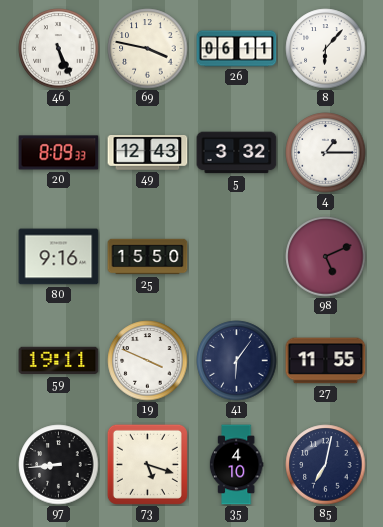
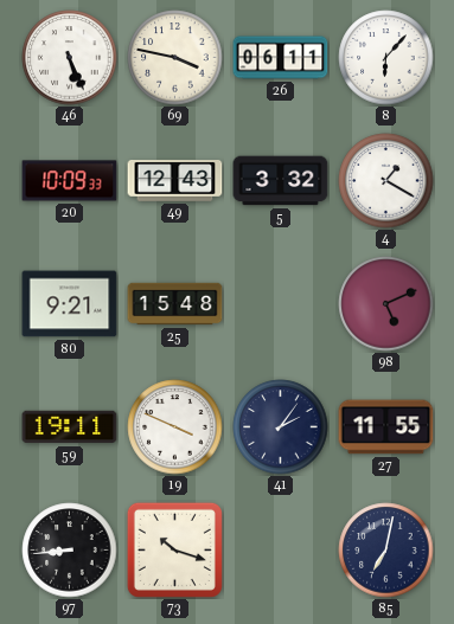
20: 8:09 -> 10:09
4: 1:15 -> 1:20
80: 9:16 -> 9:21
25: 15:50 -> 15:48
41: 6:06 -> 2:06
73: 5:18 -> 10:18
35: 4:10 -> none
